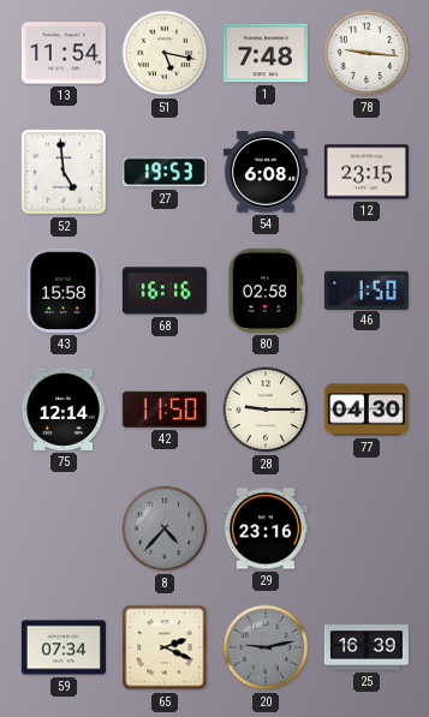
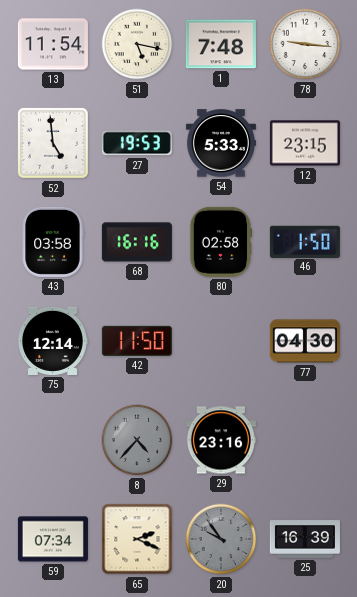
54: 6:08 -> 5:33
43: 15:58 -> 03:58
28: 9:15 -> none
20: 9:13 -> 9:54
